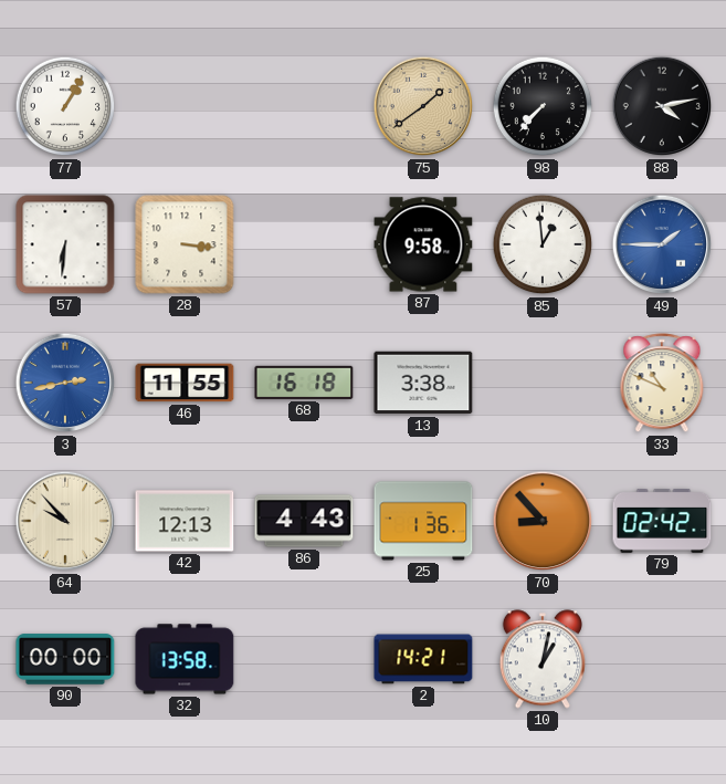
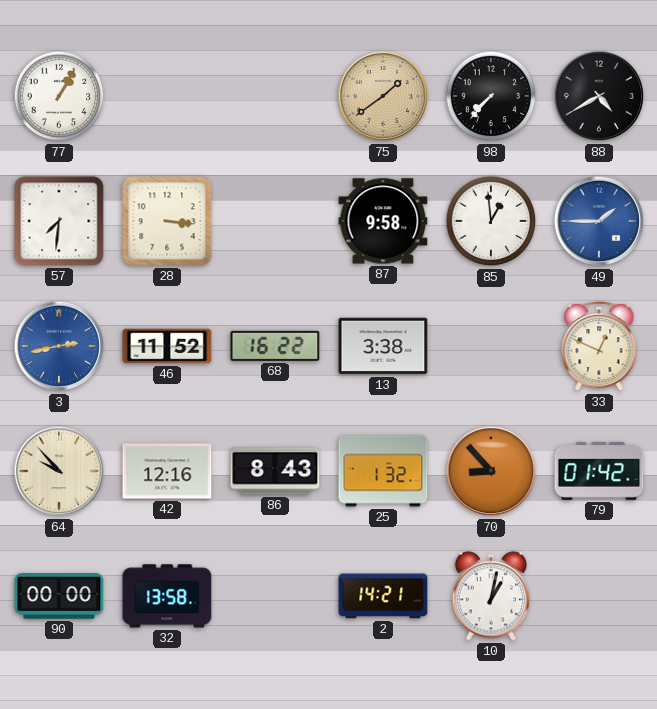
88: 4:13 -> 4:40
57: 6:31 -> 7:31
46: 11:55 -> 11:52
68: 16:18 -> 16:22
33: 10:49 -> 12:49
42: 12:13 -> 12:16
86: 4:43 -> 8:43
25: 1:36 -> 1:32
79: 02:42 -> 01:42
